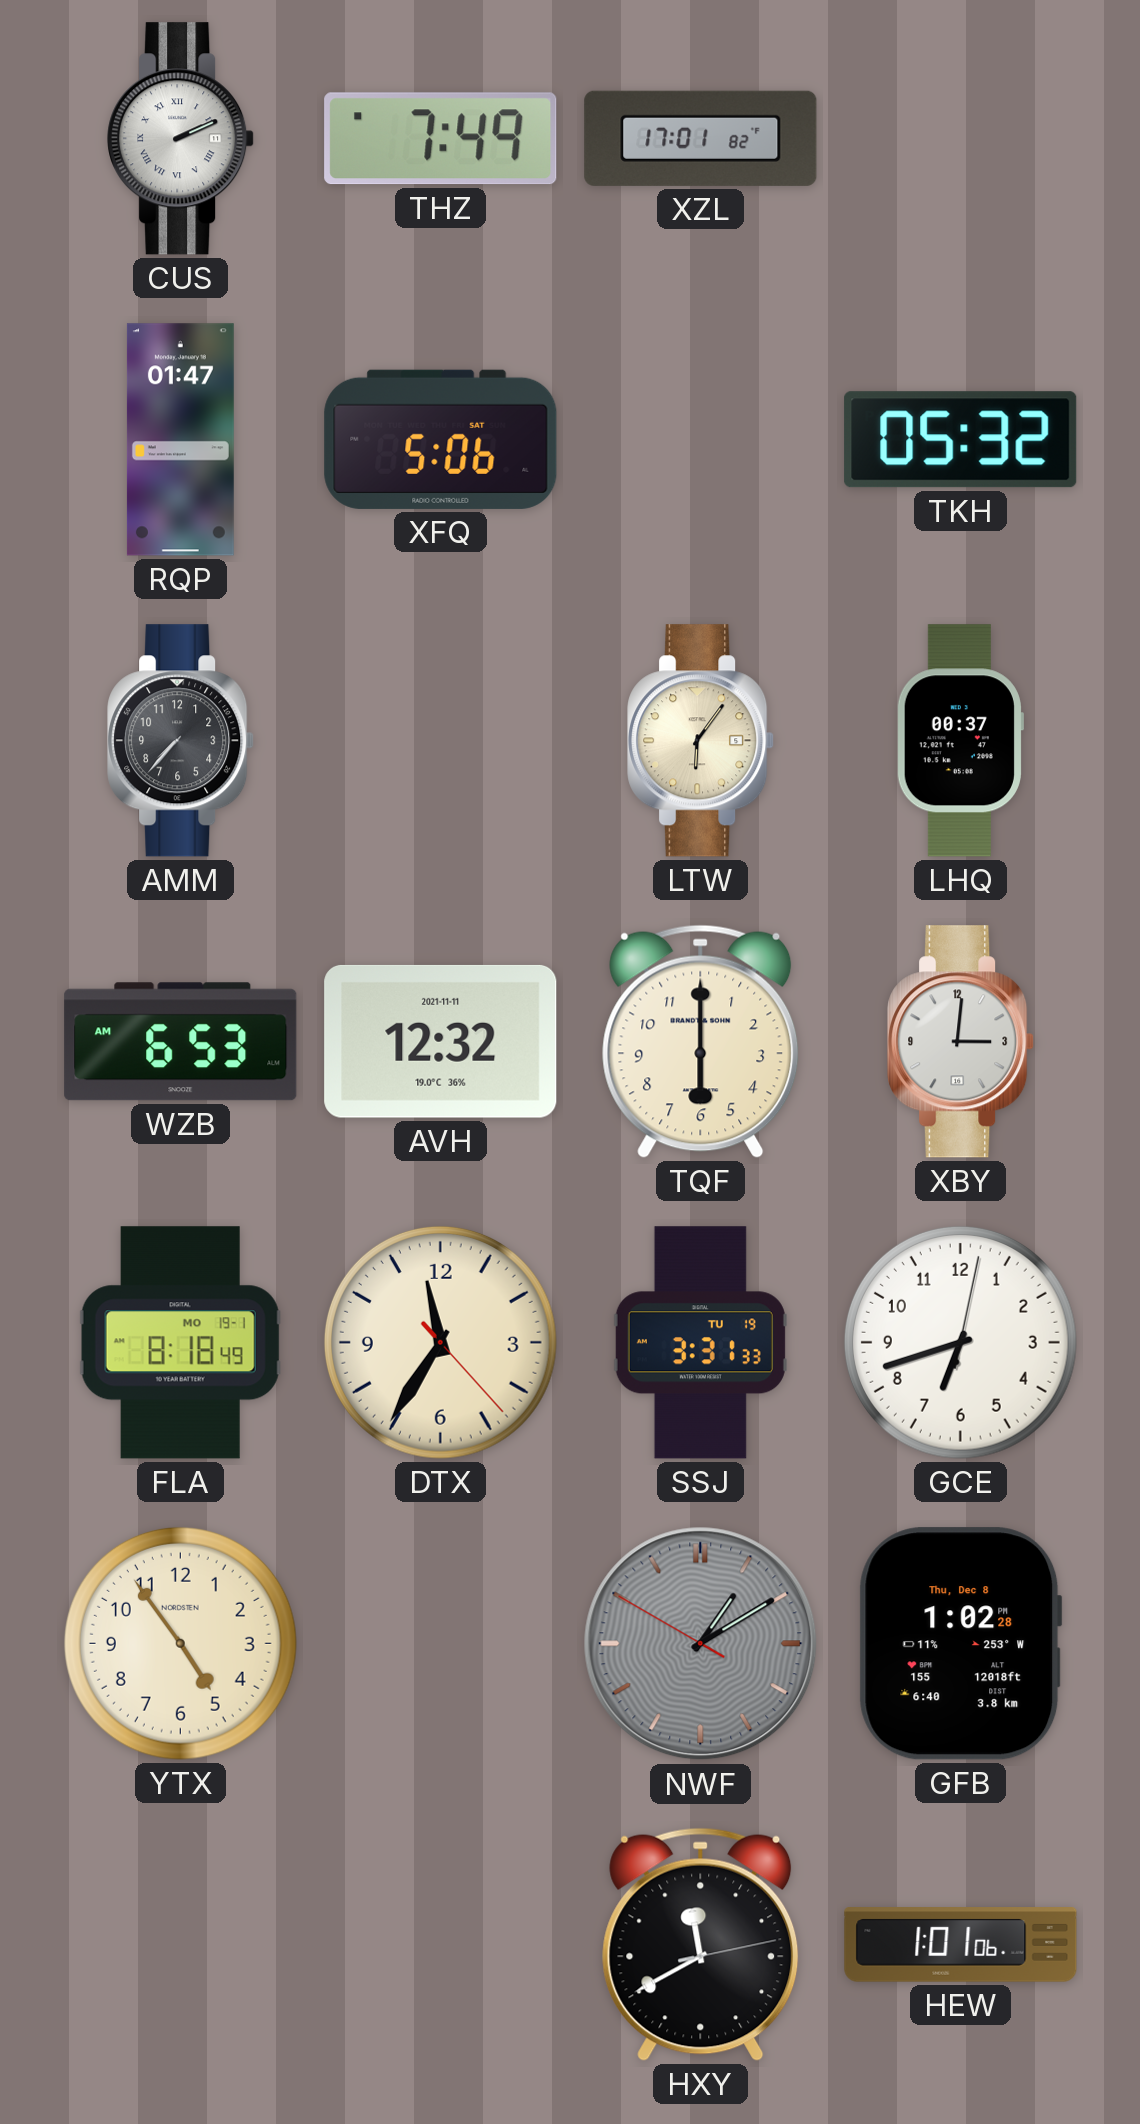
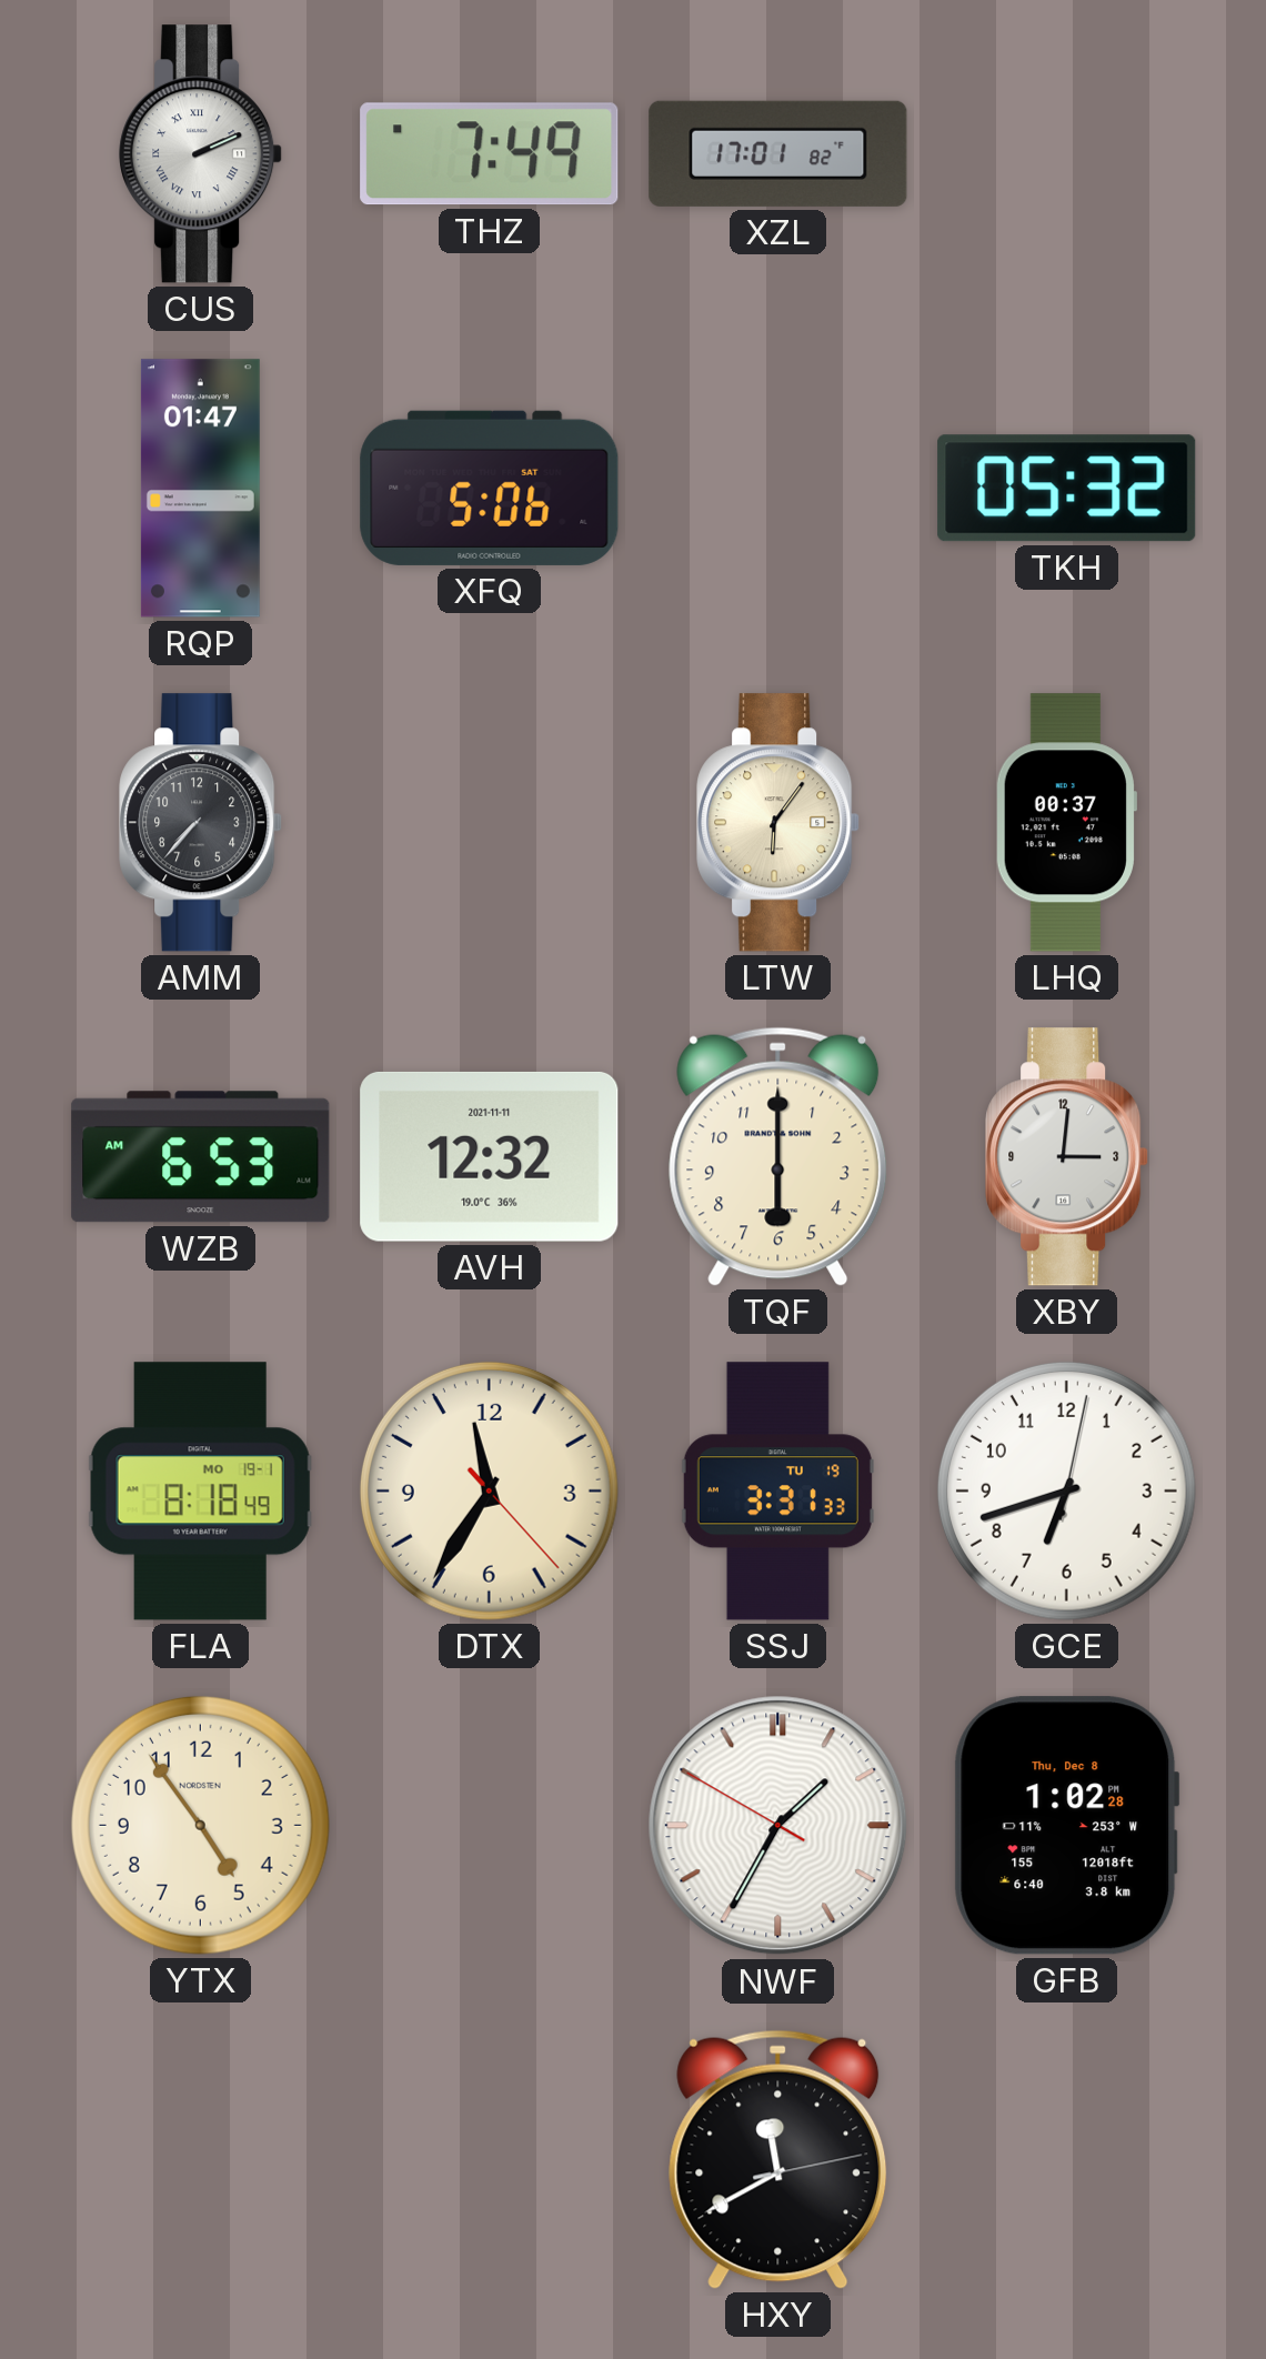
NWF: 1:09 -> 1:34
NWF dial: grey -> white
HEW: 1:01 -> none
